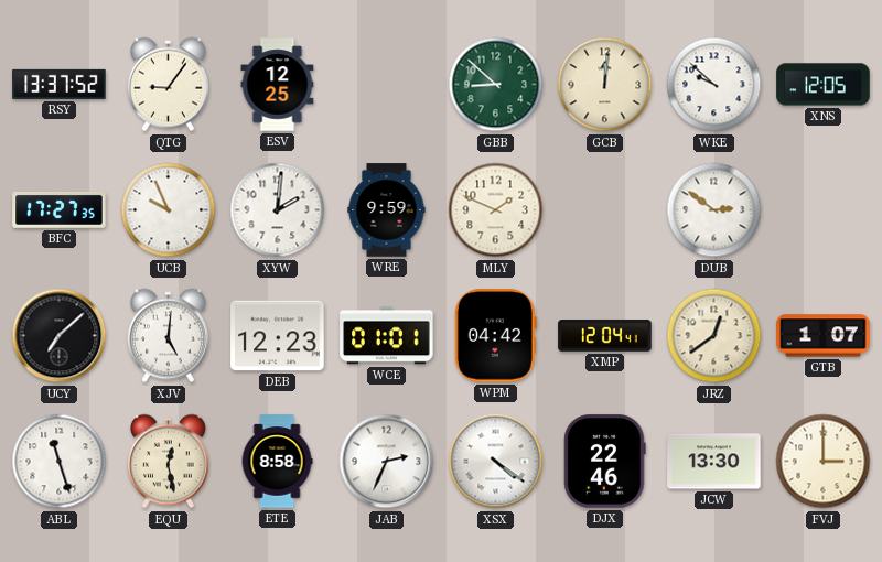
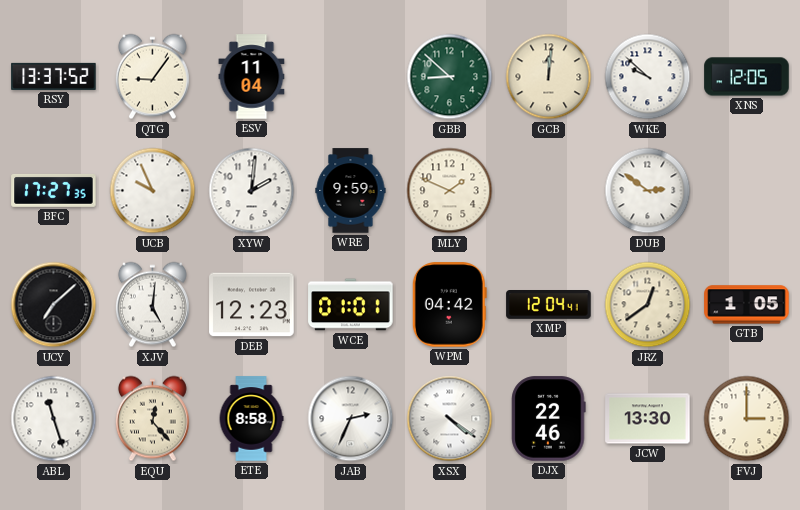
ESV: 12:25 -> 11:04
GTB: 1:07 -> 1:05
EQU: 12:28 -> 12:23
